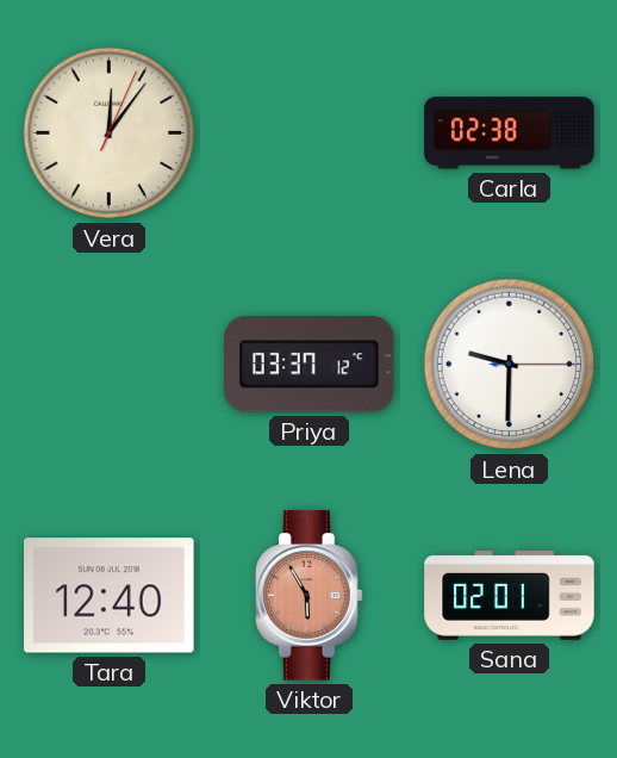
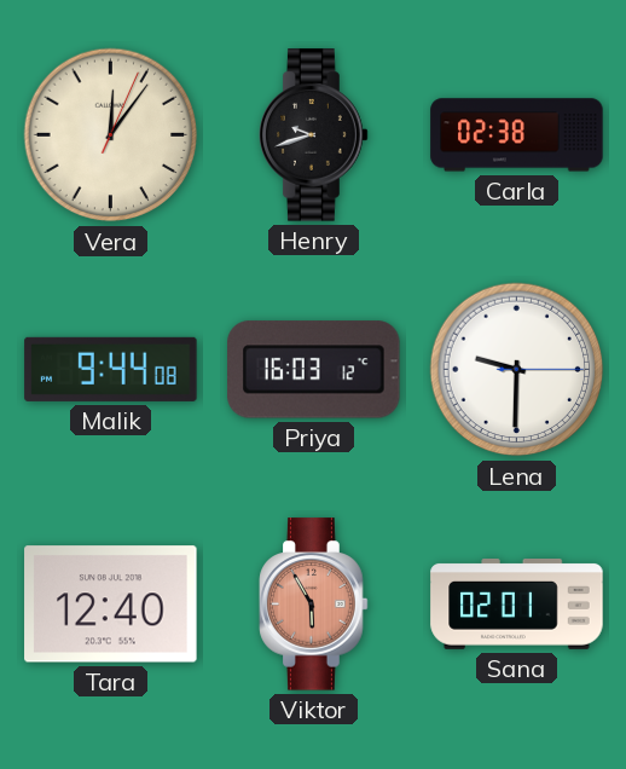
Henry: none -> 9:42
Malik: none -> 9:44
Priya: 03:37 -> 16:03
